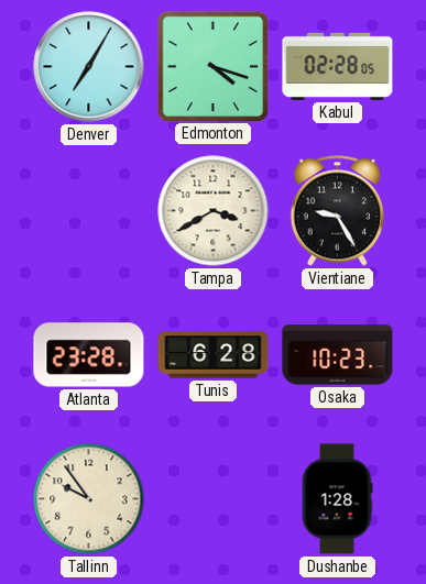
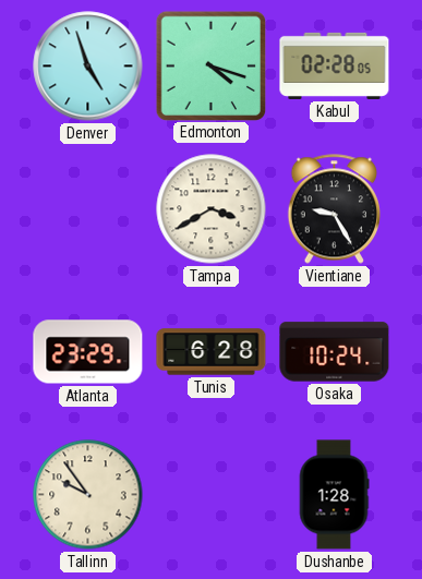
Denver: 7:05 -> 4:57
Atlanta: 23:28 -> 23:29
Osaka: 10:23 -> 10:24
